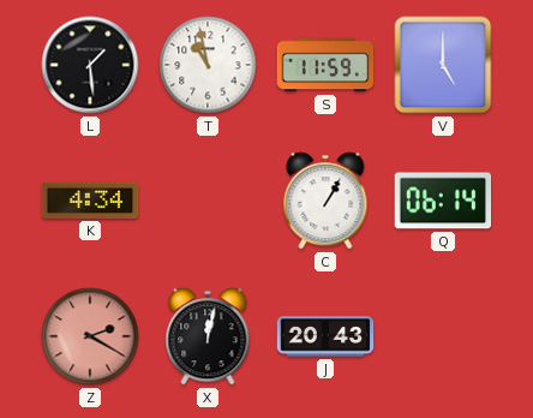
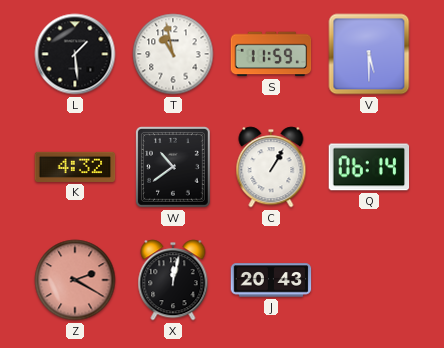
V: 5:00 -> 5:30
K: 4:34 -> 4:32
W: none -> 10:39
